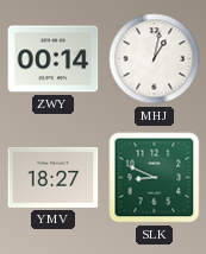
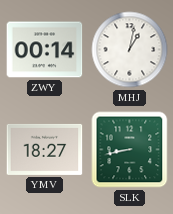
SLK: 8:49 -> 8:43
